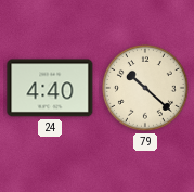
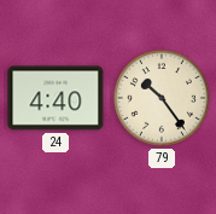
79: 10:22 -> 10:24
